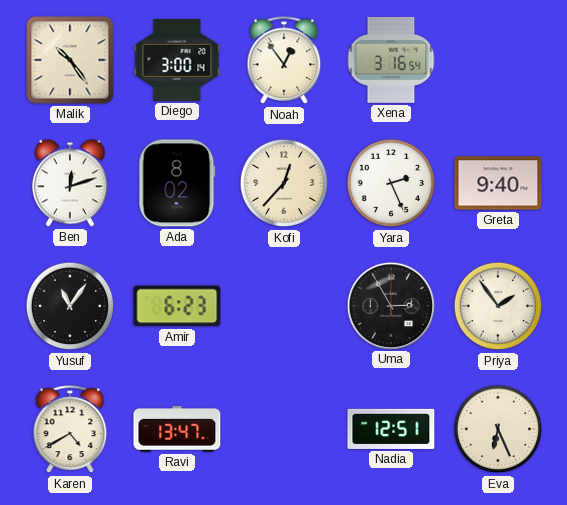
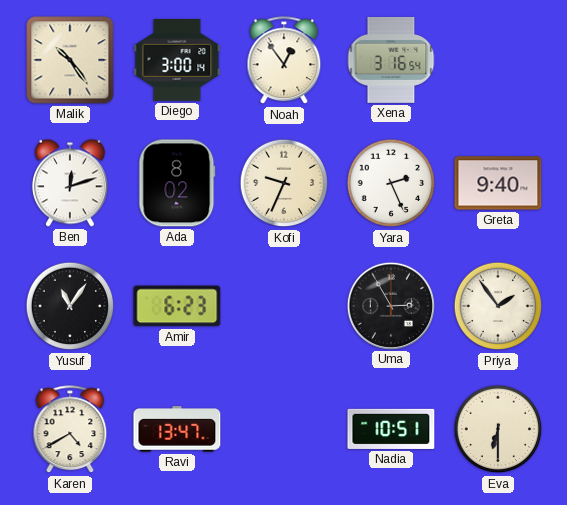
Kofi: 12:37 -> 9:34
Nadia: 12:51 -> 10:51
Eva: 6:26 -> 6:30
